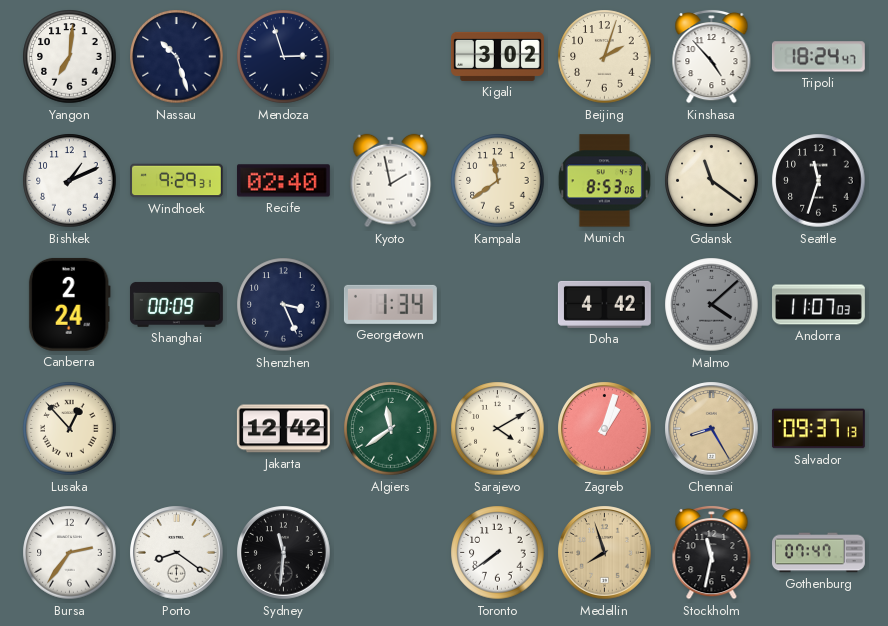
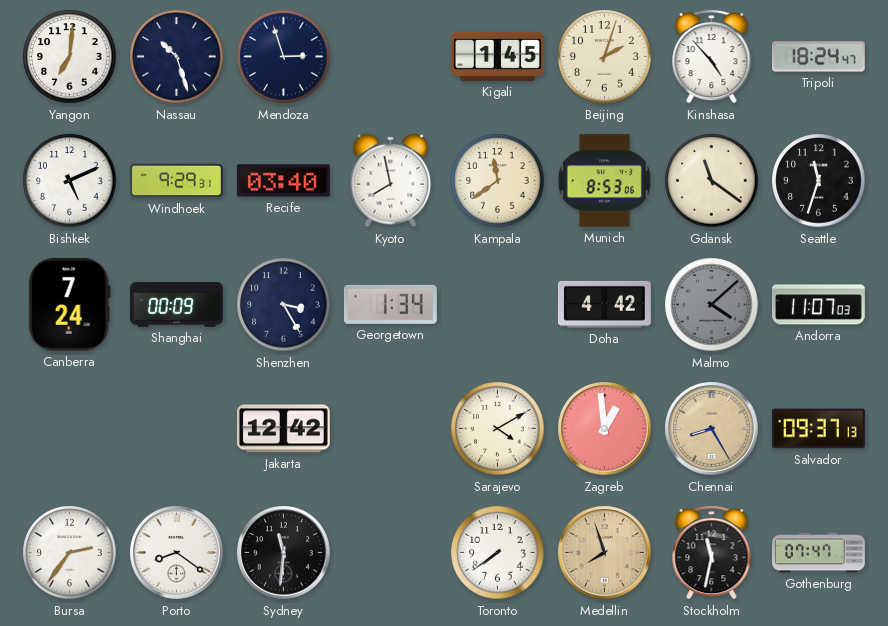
Kigali: 3:02 -> 1:45
Bishkek: 1:11 -> 5:11
Recife: 02:40 -> 03:40
Kyoto: 1:58 -> 7:58
Canberra: 2:24 -> 7:24
Shenzhen: 3:26 -> 3:25
Lusaka: 12:53 -> none
Algiers: 11:39 -> none
Zagreb: 1:03 -> 12:59
